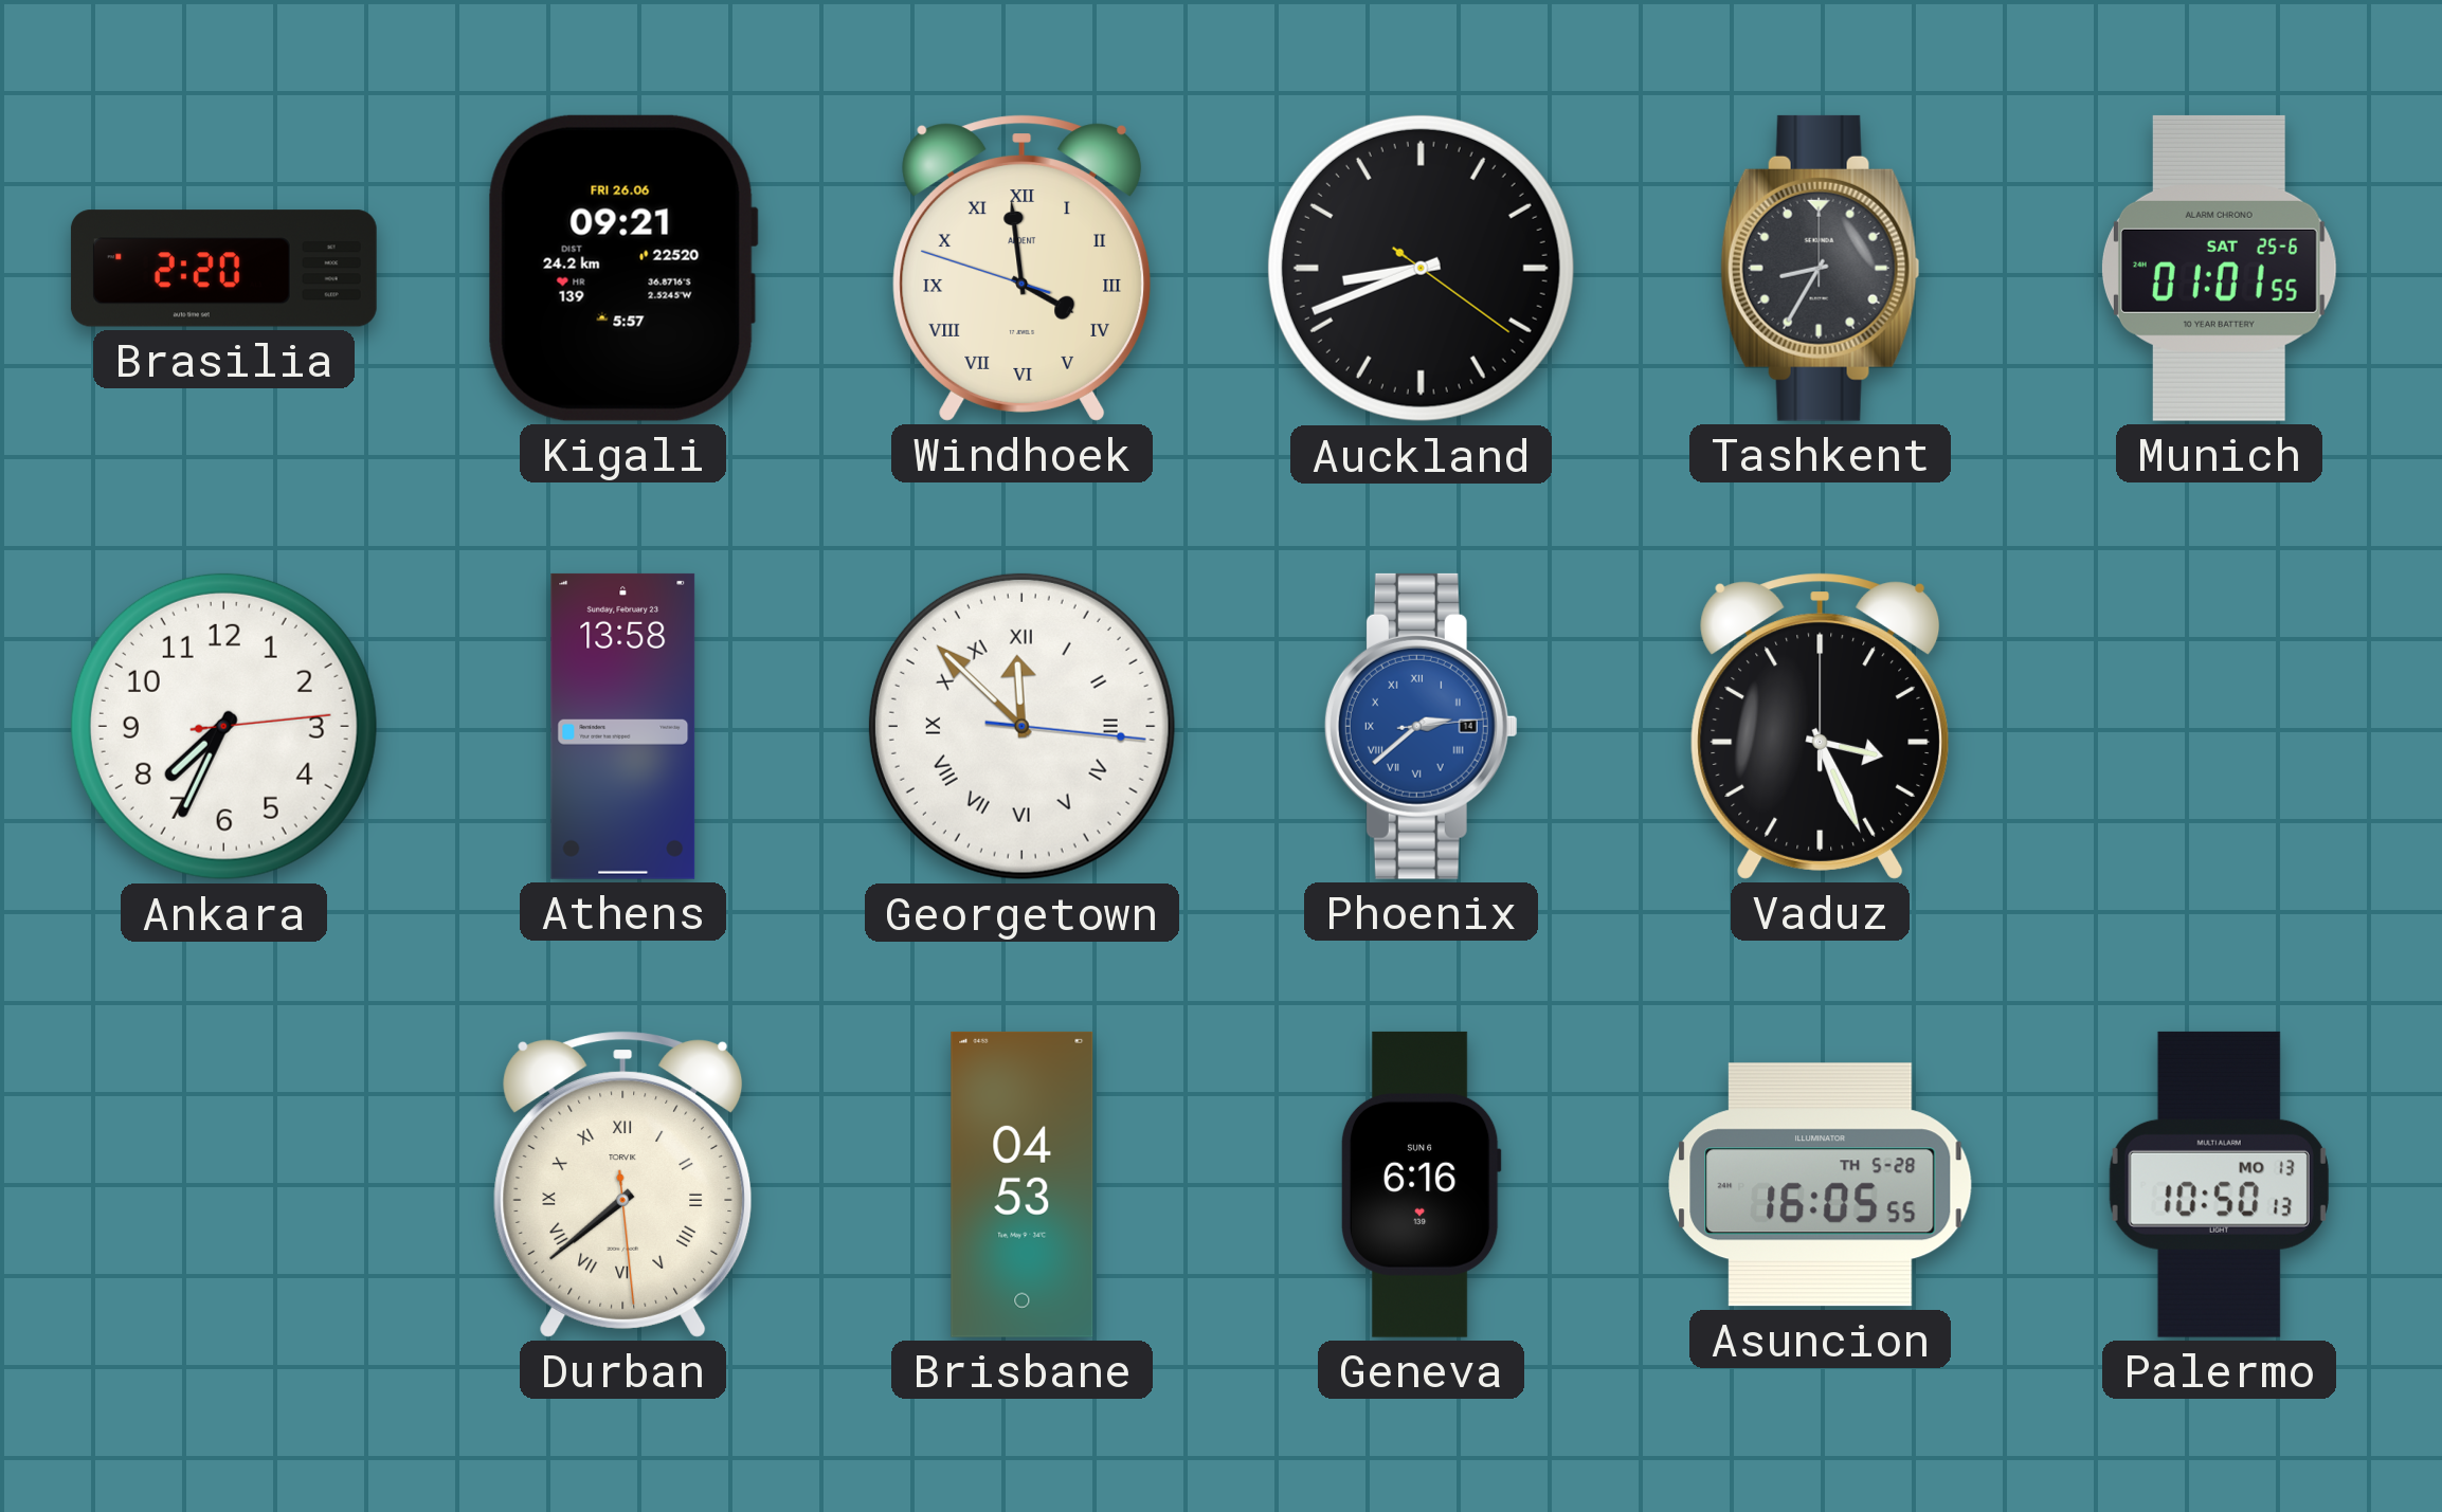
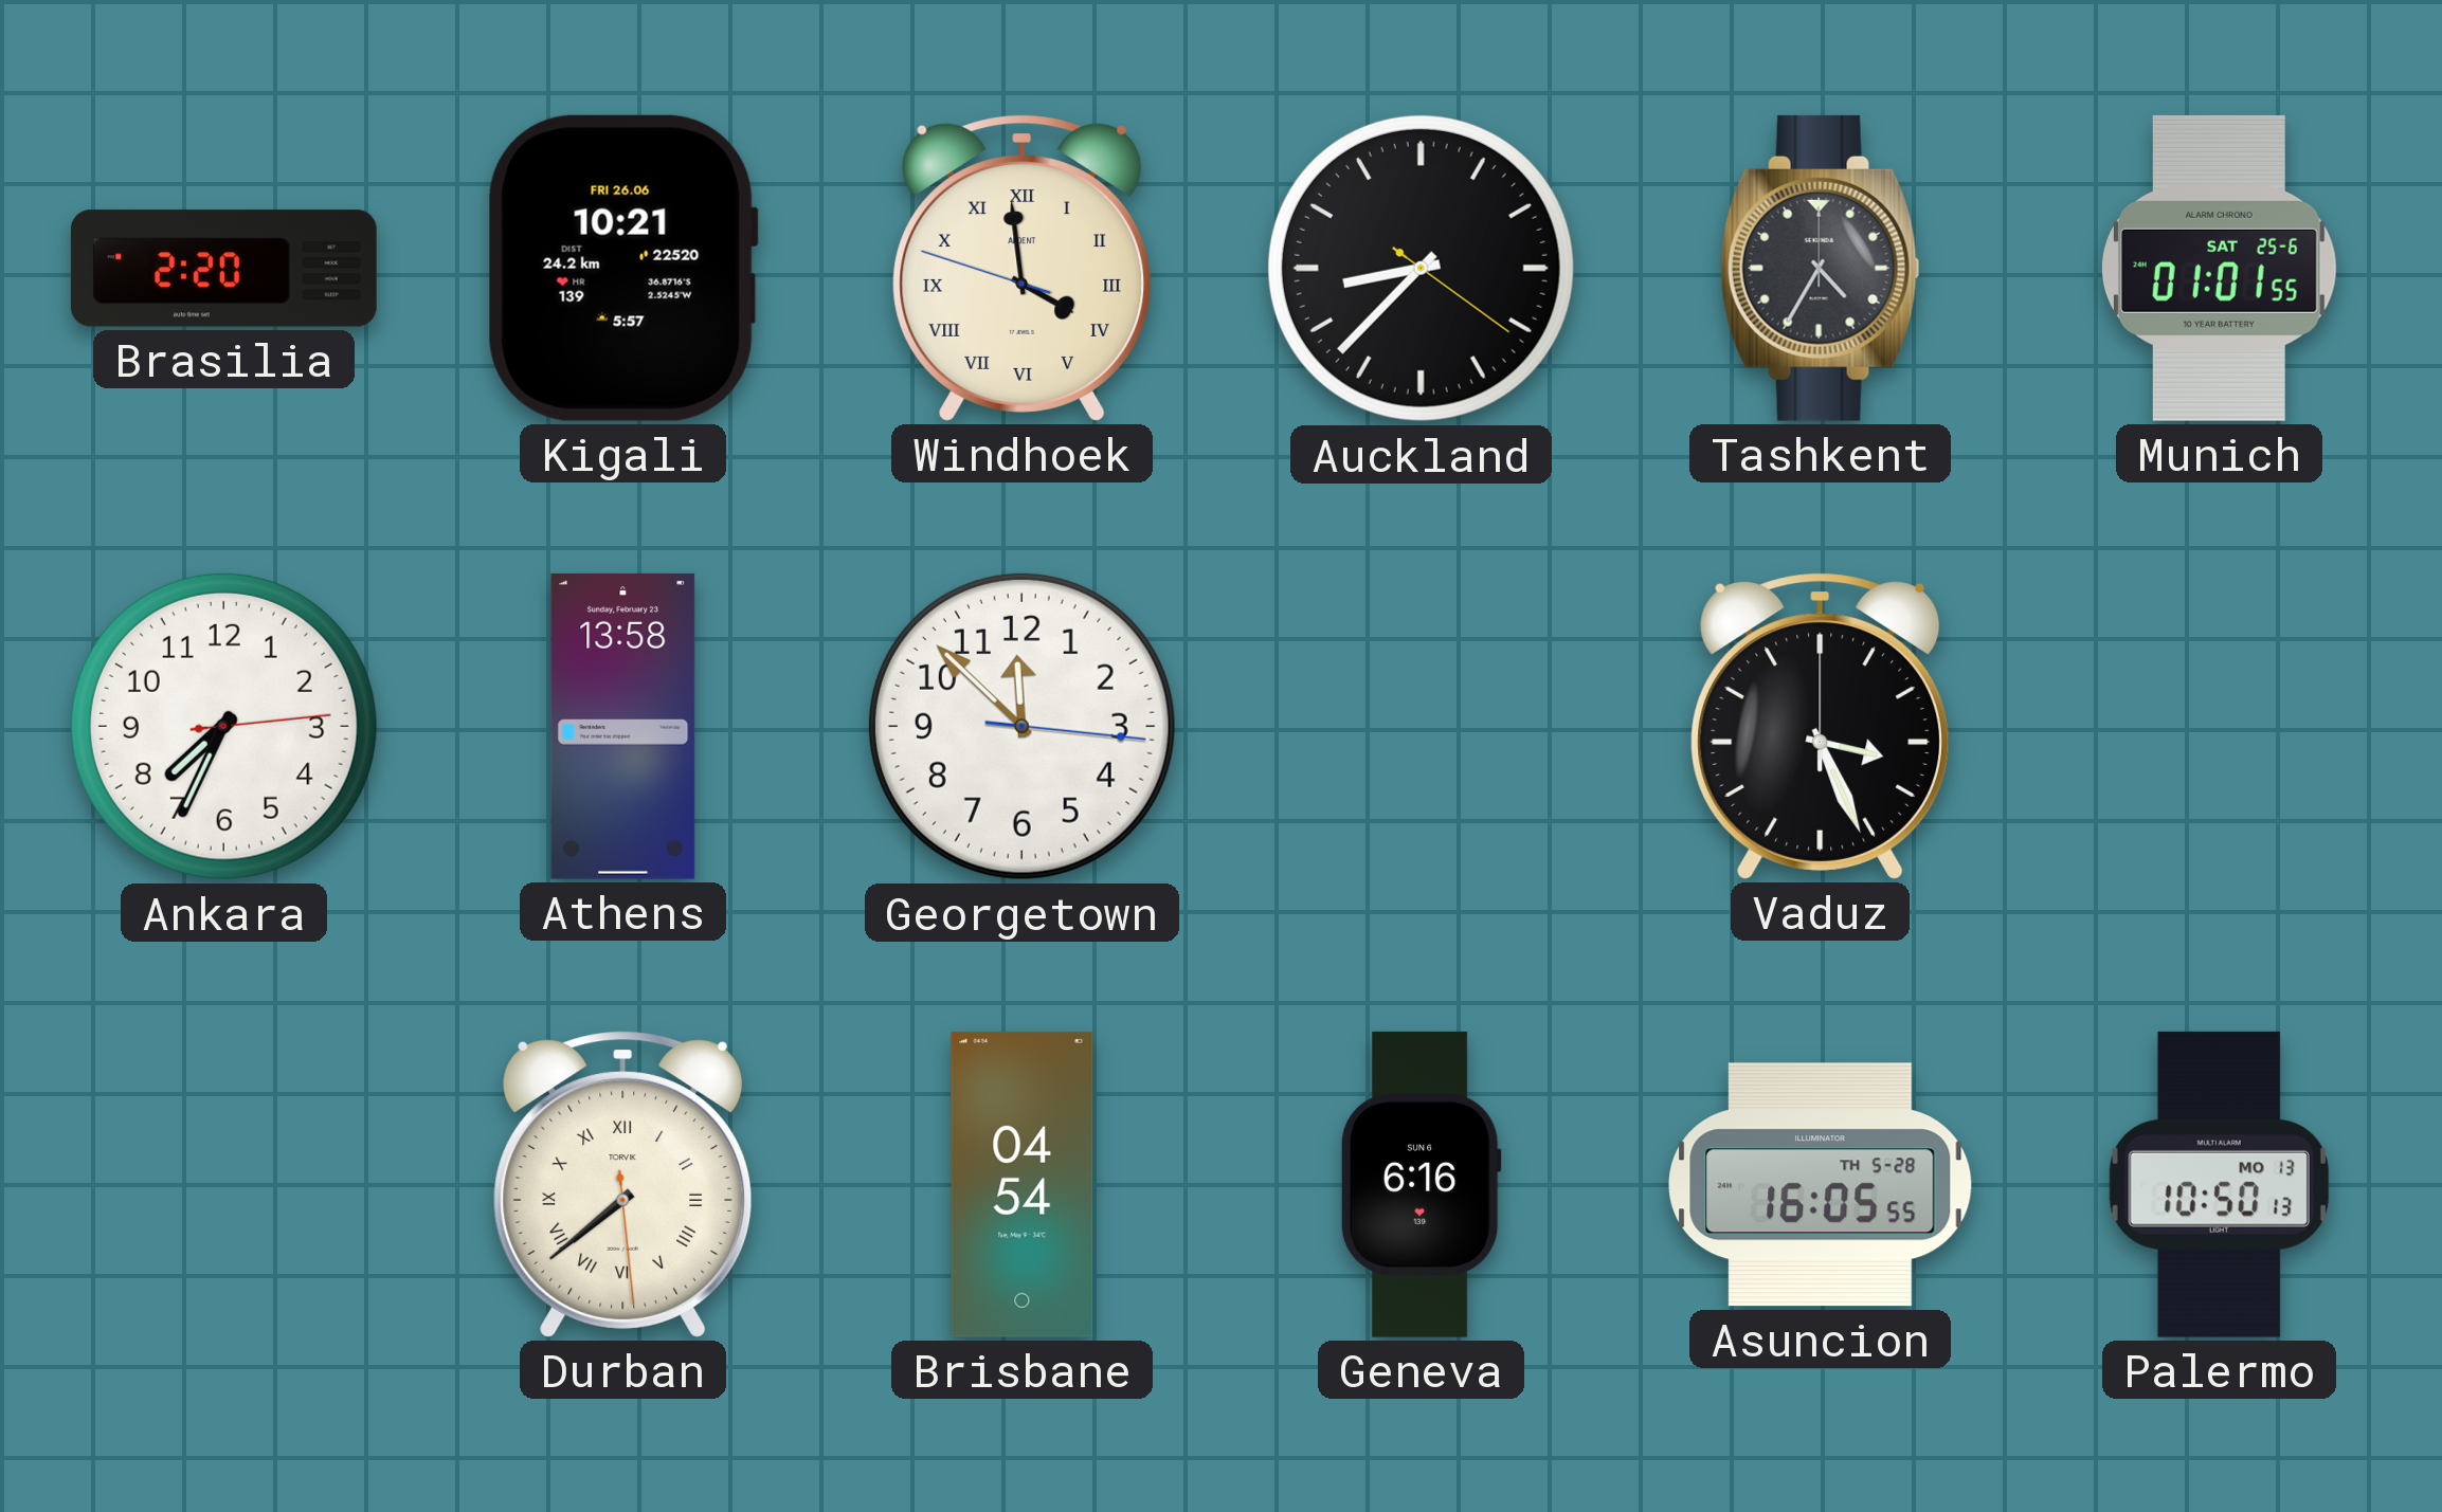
Kigali: 09:21 -> 10:21
Auckland: 8:41 -> 8:37
Tashkent: 8:35 -> 4:35
Georgetown numerals: Roman -> Arabic
Phoenix: 2:38 -> none
Brisbane: 04:53 -> 04:54
